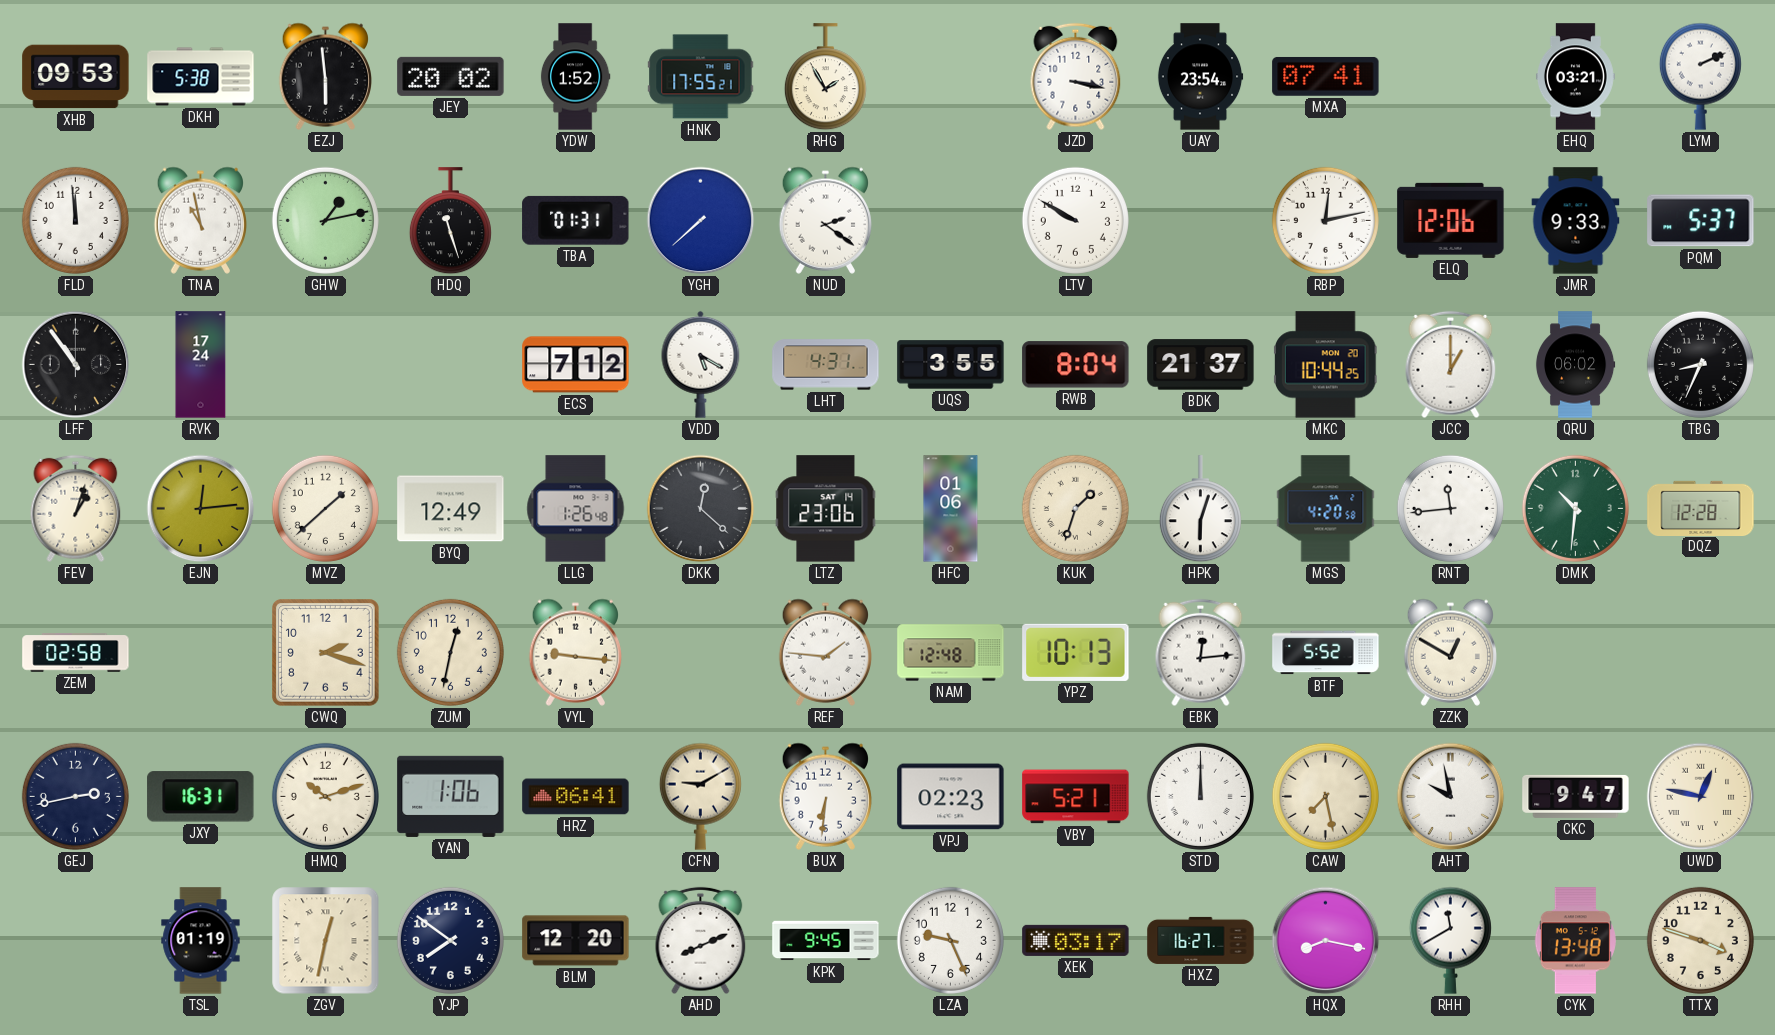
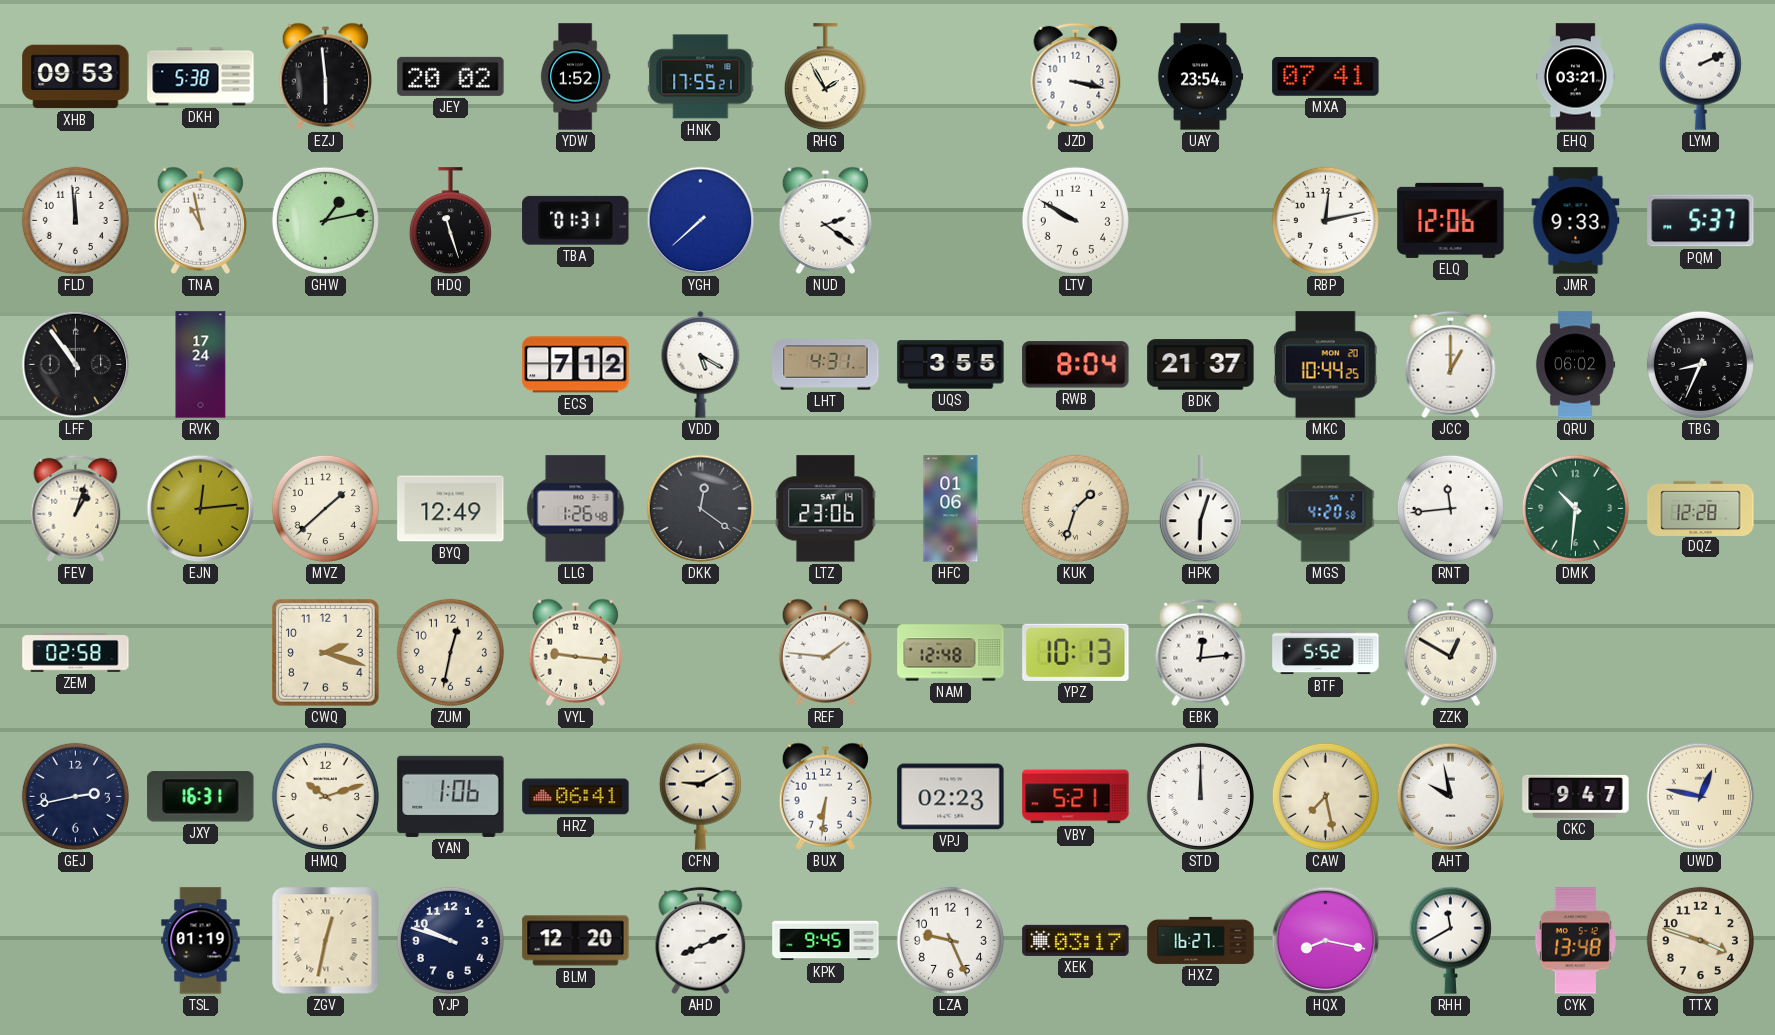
DKK: 12:22 -> 12:21
YJP: 7:51 -> 9:48
